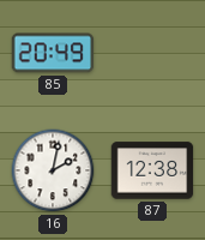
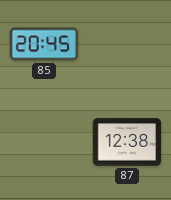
85: 20:49 -> 20:45
16: 2:02 -> none
